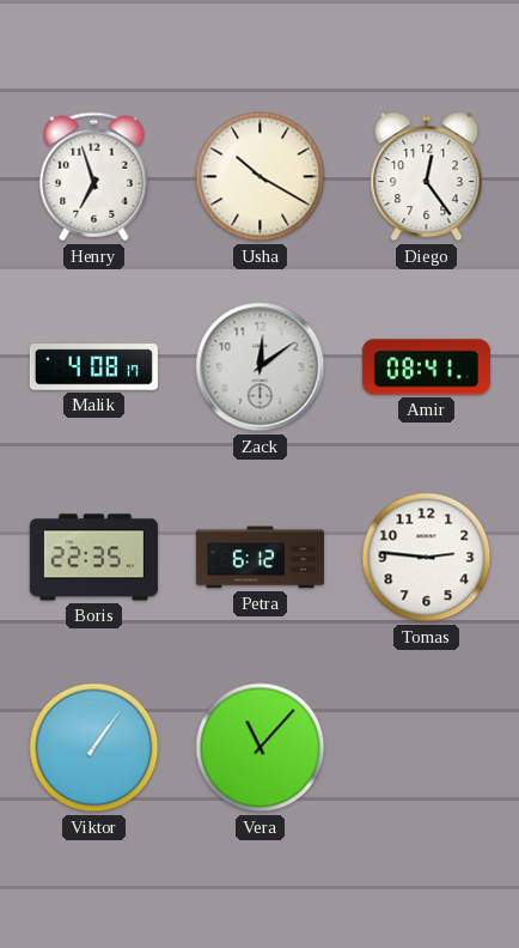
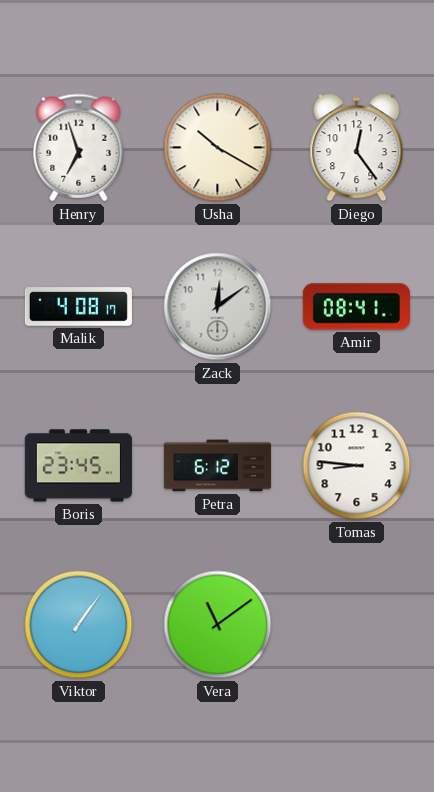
Boris: 22:35 -> 23:45
Tomas: 2:46 -> 8:46
Vera: 11:07 -> 11:09
